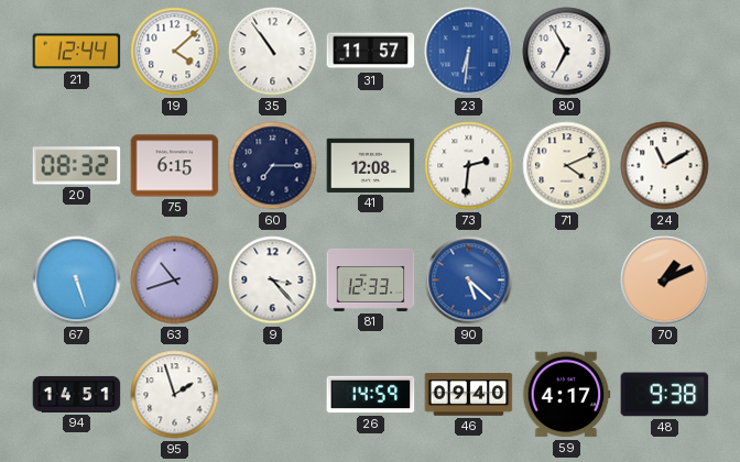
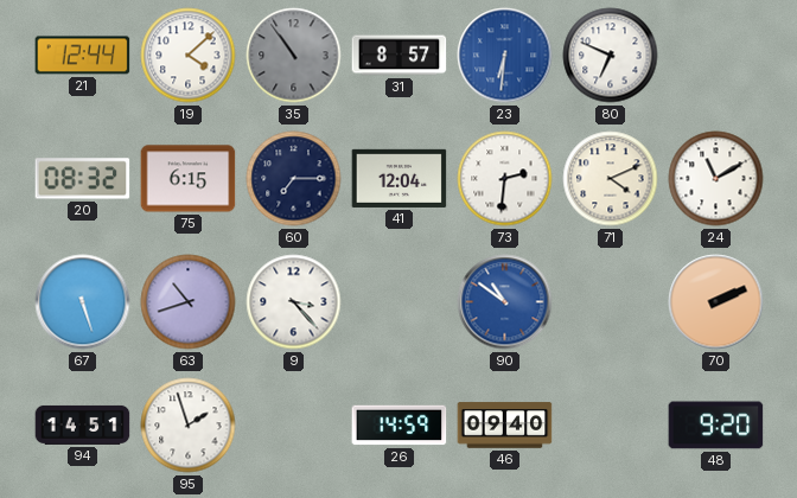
35 dial: white -> grey
31: 11:57 -> 8:57
80: 6:55 -> 6:49
41: 12:08 -> 12:04
81: 12:33 -> none
90: 5:22 -> 10:51
70: 1:11 -> 2:11
59: 4:17 -> none
48: 9:38 -> 9:20
